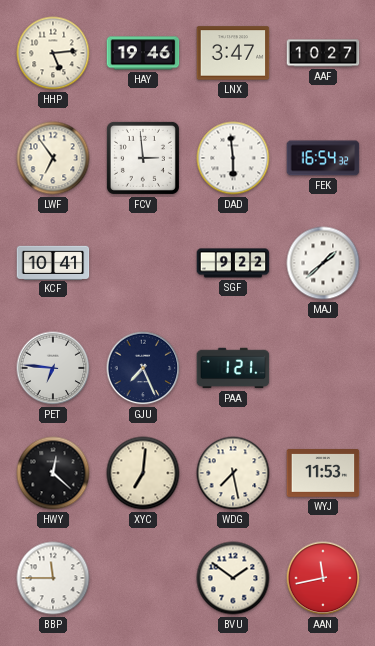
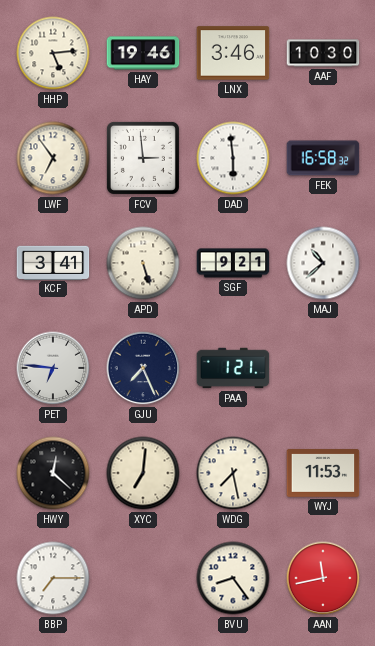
LNX: 3:47 -> 3:46
AAF: 10:27 -> 10:30
FEK: 16:54 -> 16:58
KCF: 10:41 -> 3:41
APD: none -> 5:27
SGF: 9:22 -> 9:21
MAJ: 1:38 -> 10:38
BBP: 11:45 -> 7:15
BVU: 1:51 -> 8:24
